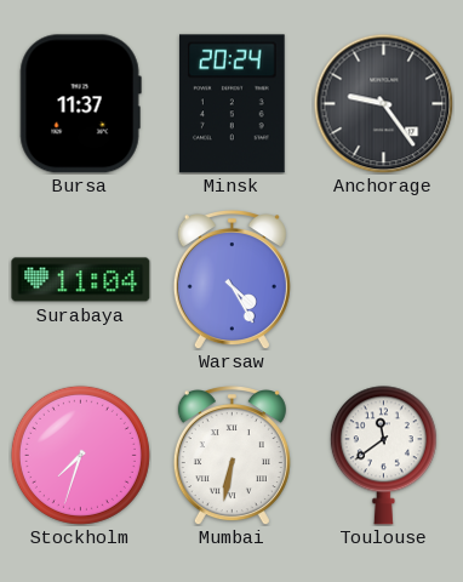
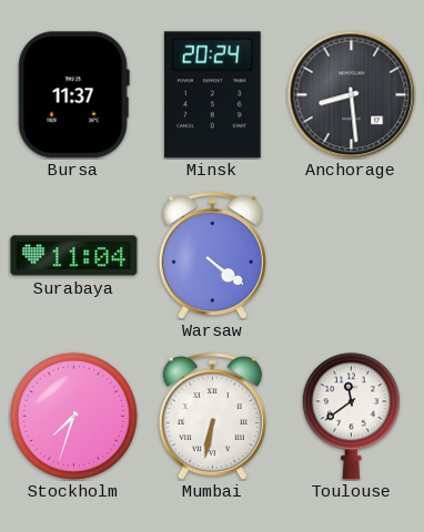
Anchorage: 9:24 -> 8:29
Warsaw: 4:25 -> 4:21
